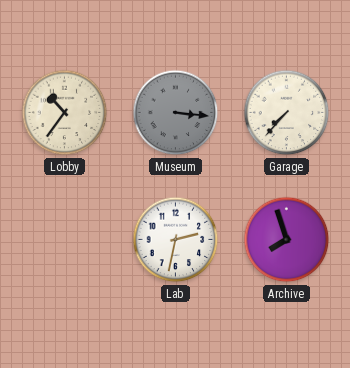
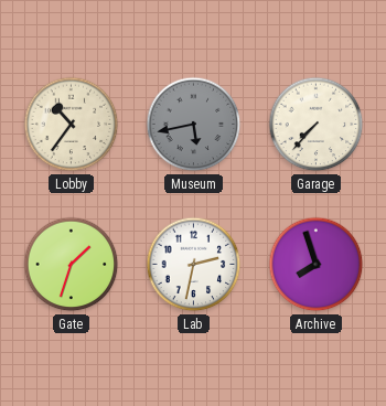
Museum: 3:16 -> 5:43
Gate: none -> 1:33
